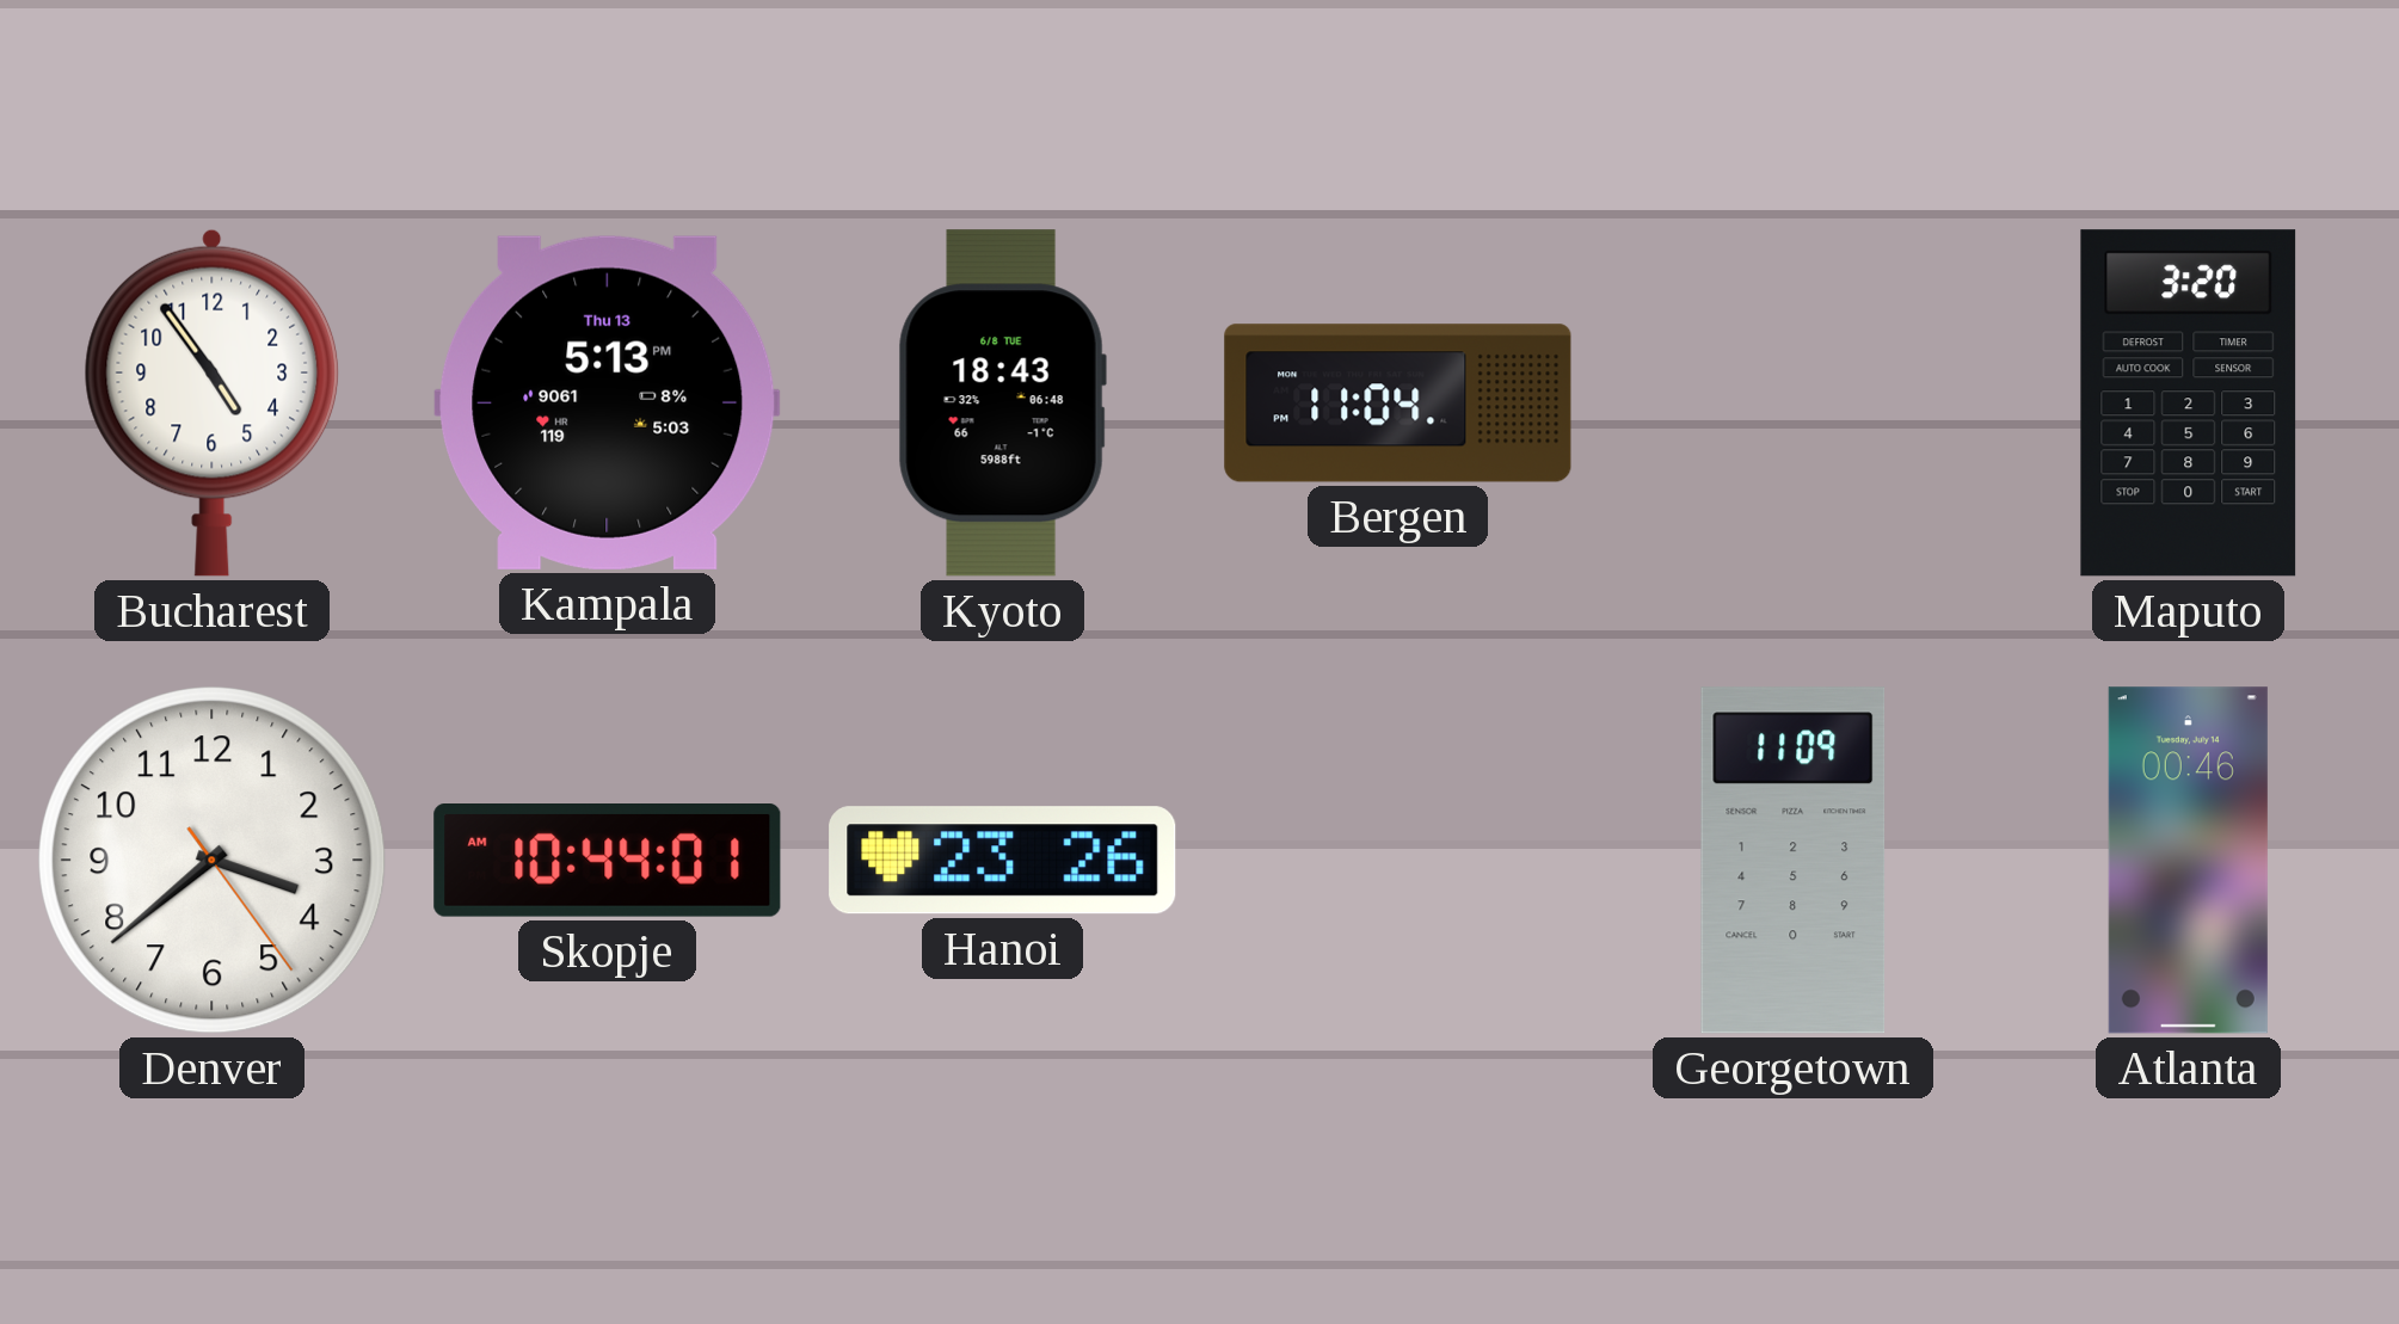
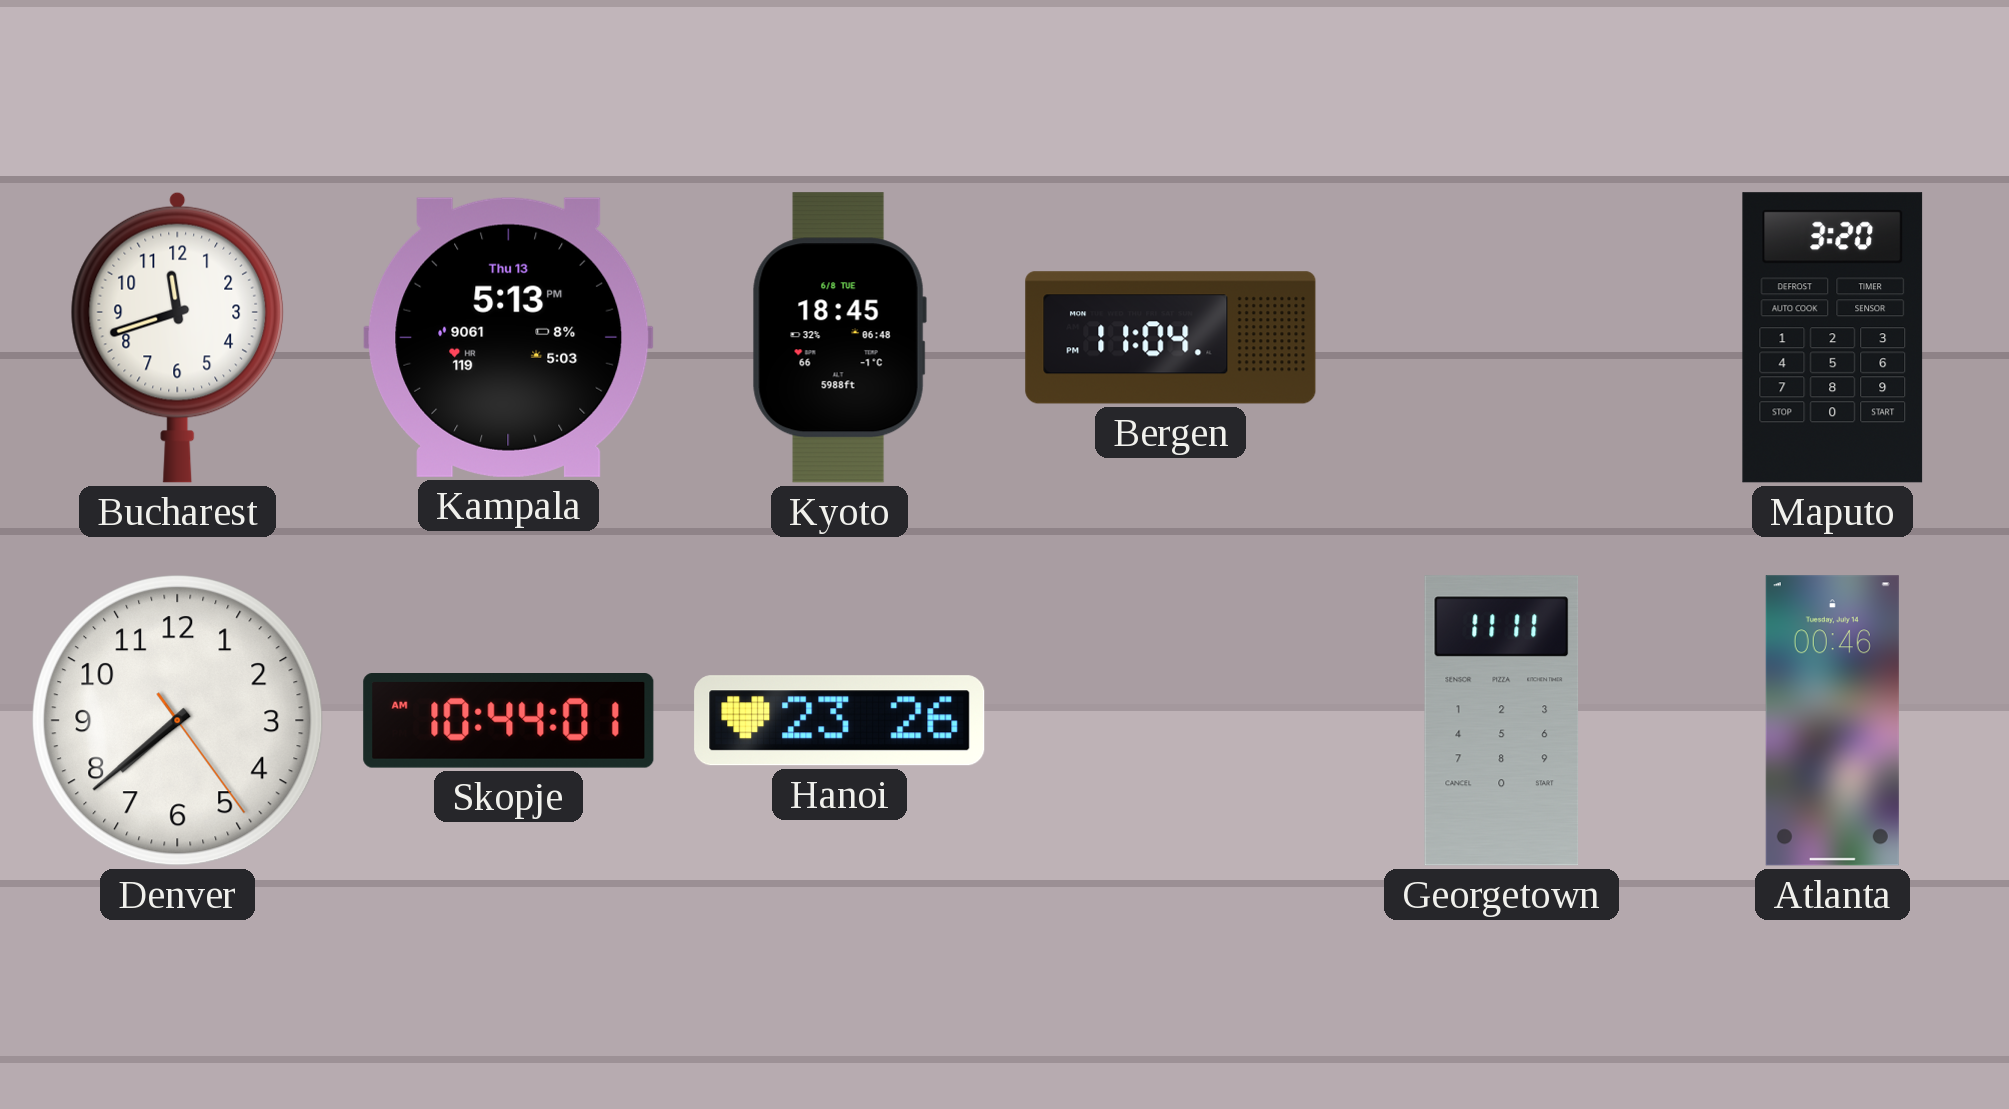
Bucharest: 4:54 -> 11:42
Kyoto: 18:43 -> 18:45
Denver: 3:38 -> 7:38
Georgetown: 11:09 -> 11:11
